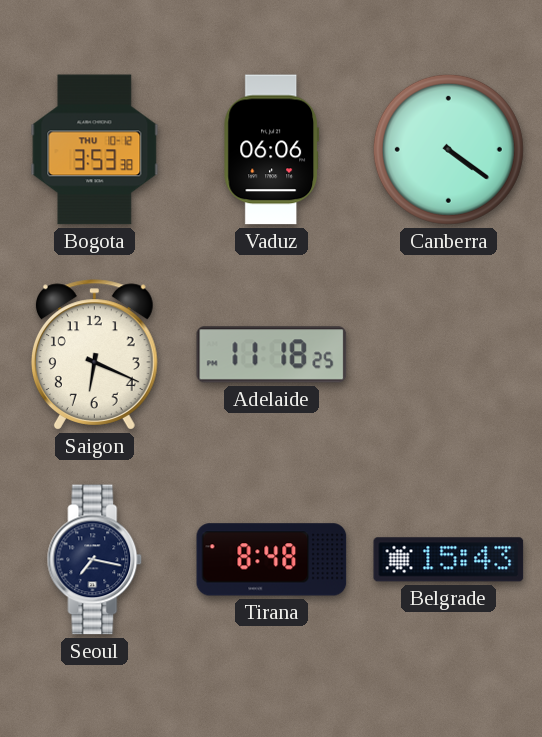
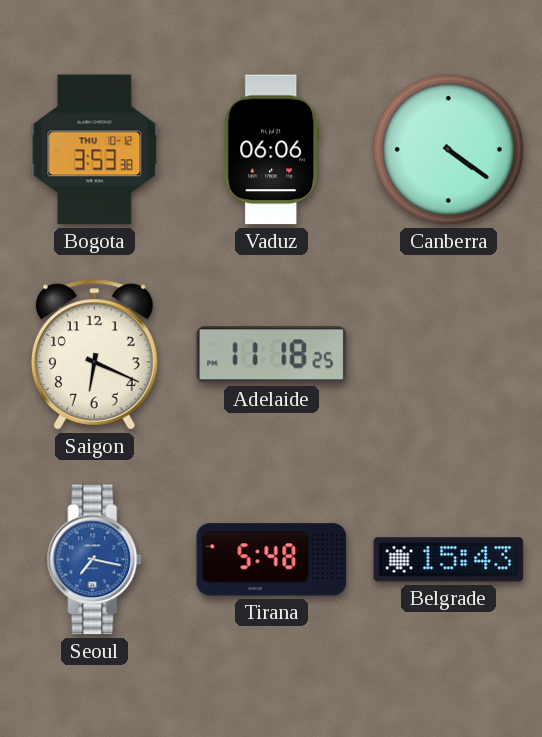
Seoul dial: navy -> blue
Tirana: 8:48 -> 5:48
